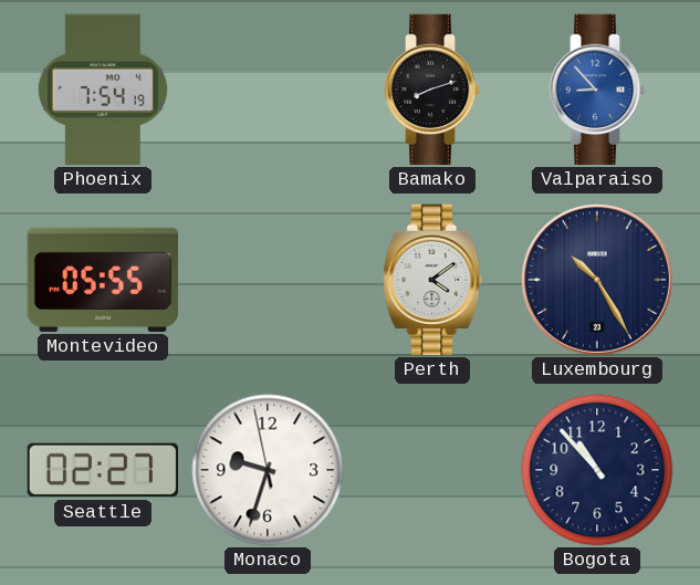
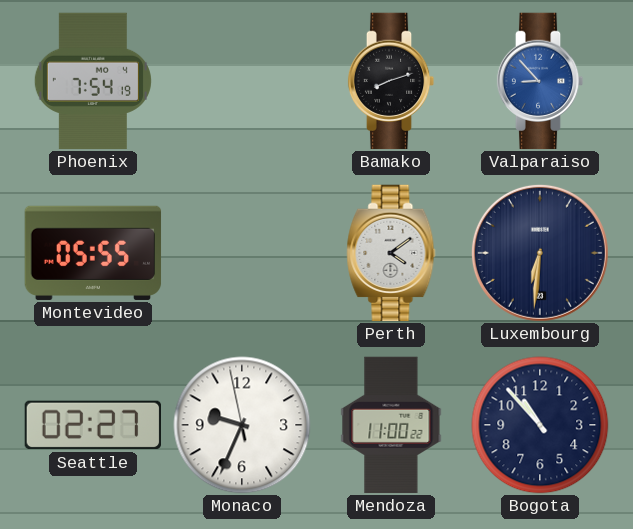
Luxembourg: 10:25 -> 6:31
Monaco: 9:32 -> 9:33
Mendoza: none -> 11:00
